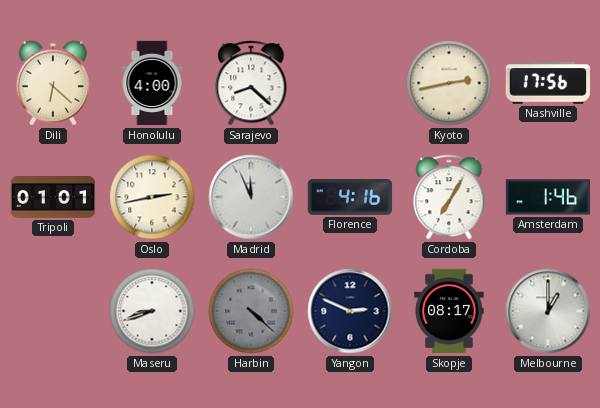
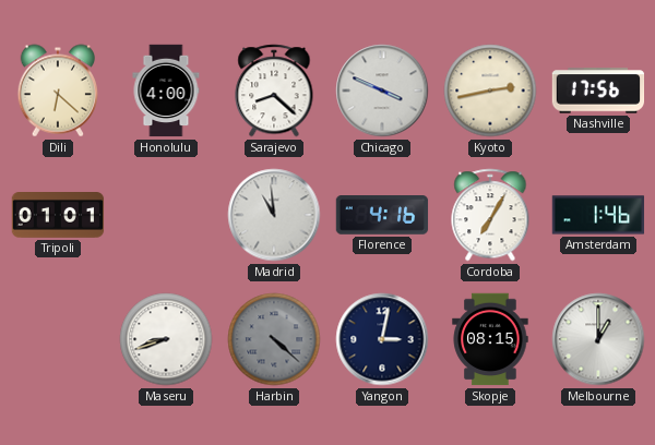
Chicago: none -> 3:49
Oslo: 2:43 -> none
Madrid: 11:56 -> 10:59
Yangon: 2:49 -> 3:02
Skopje: 08:17 -> 08:15
